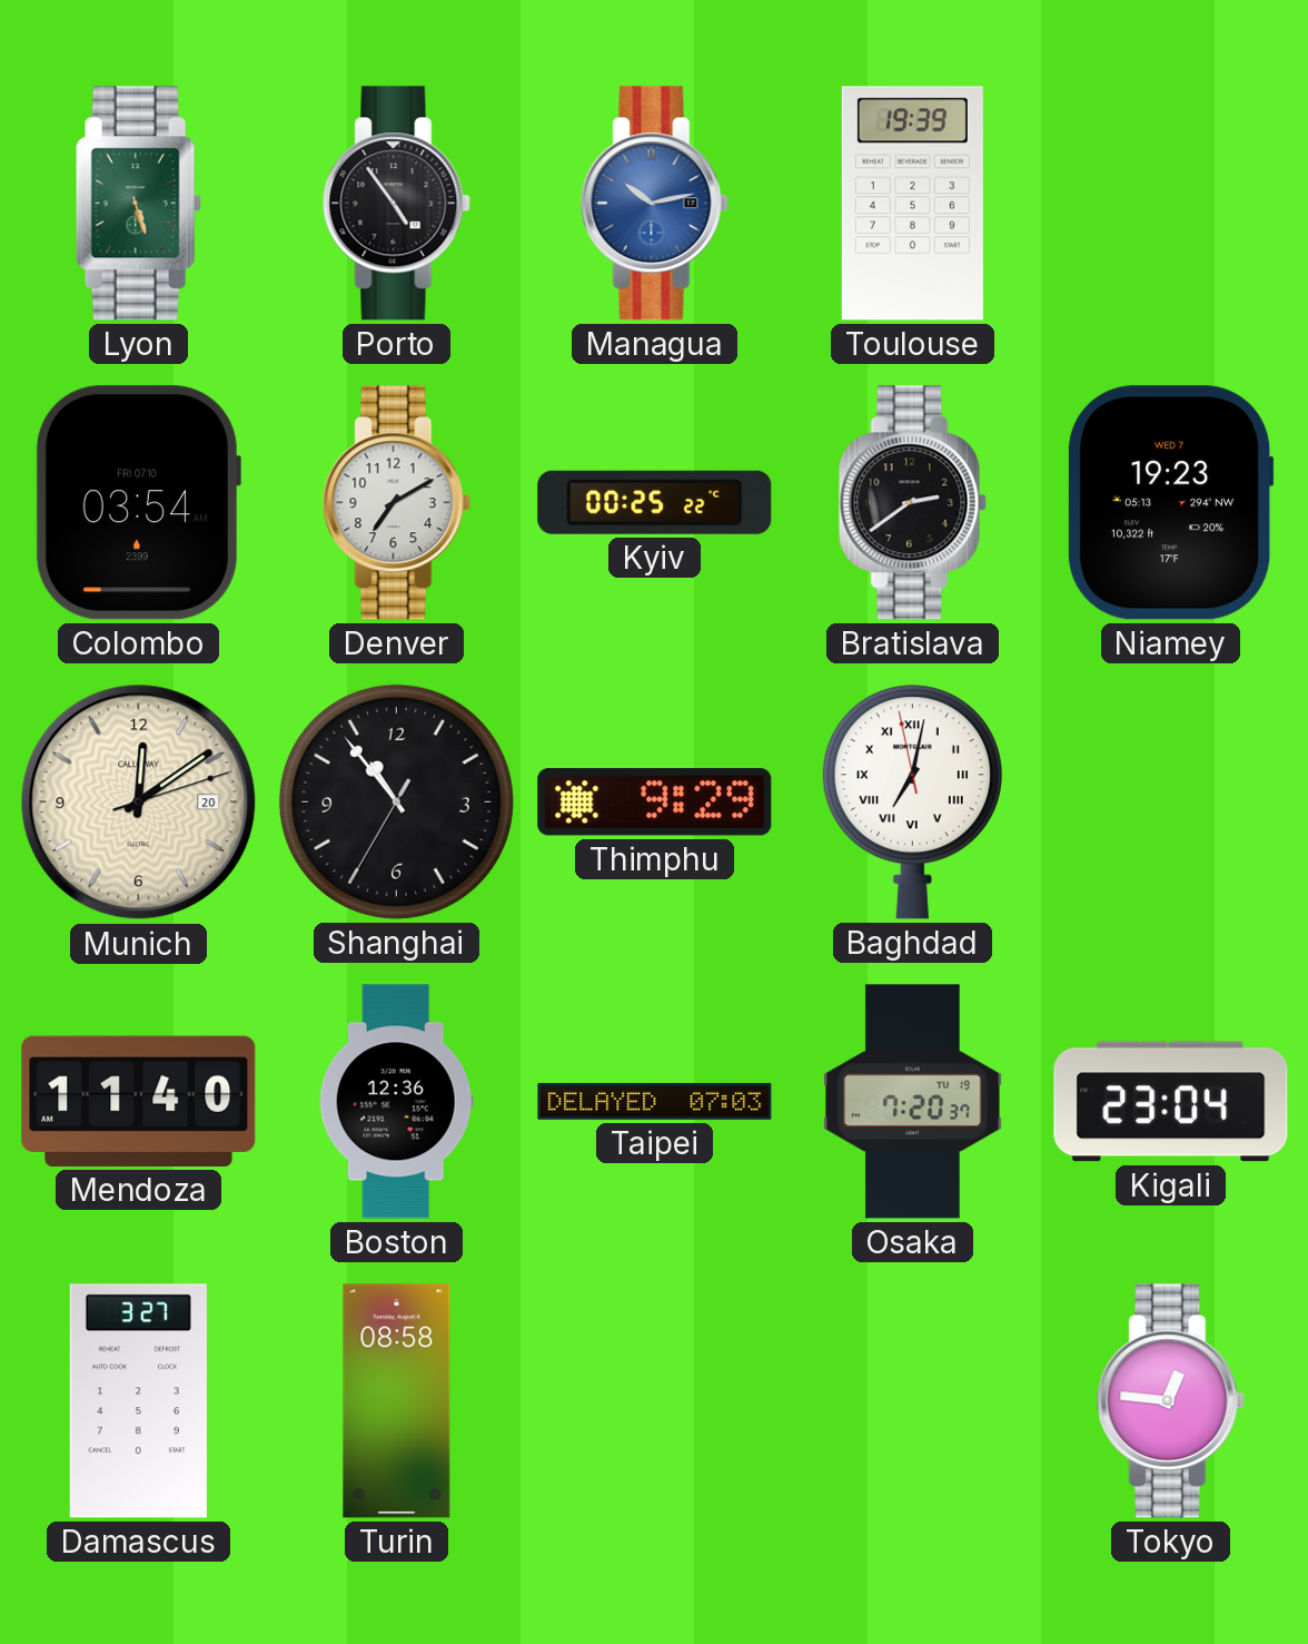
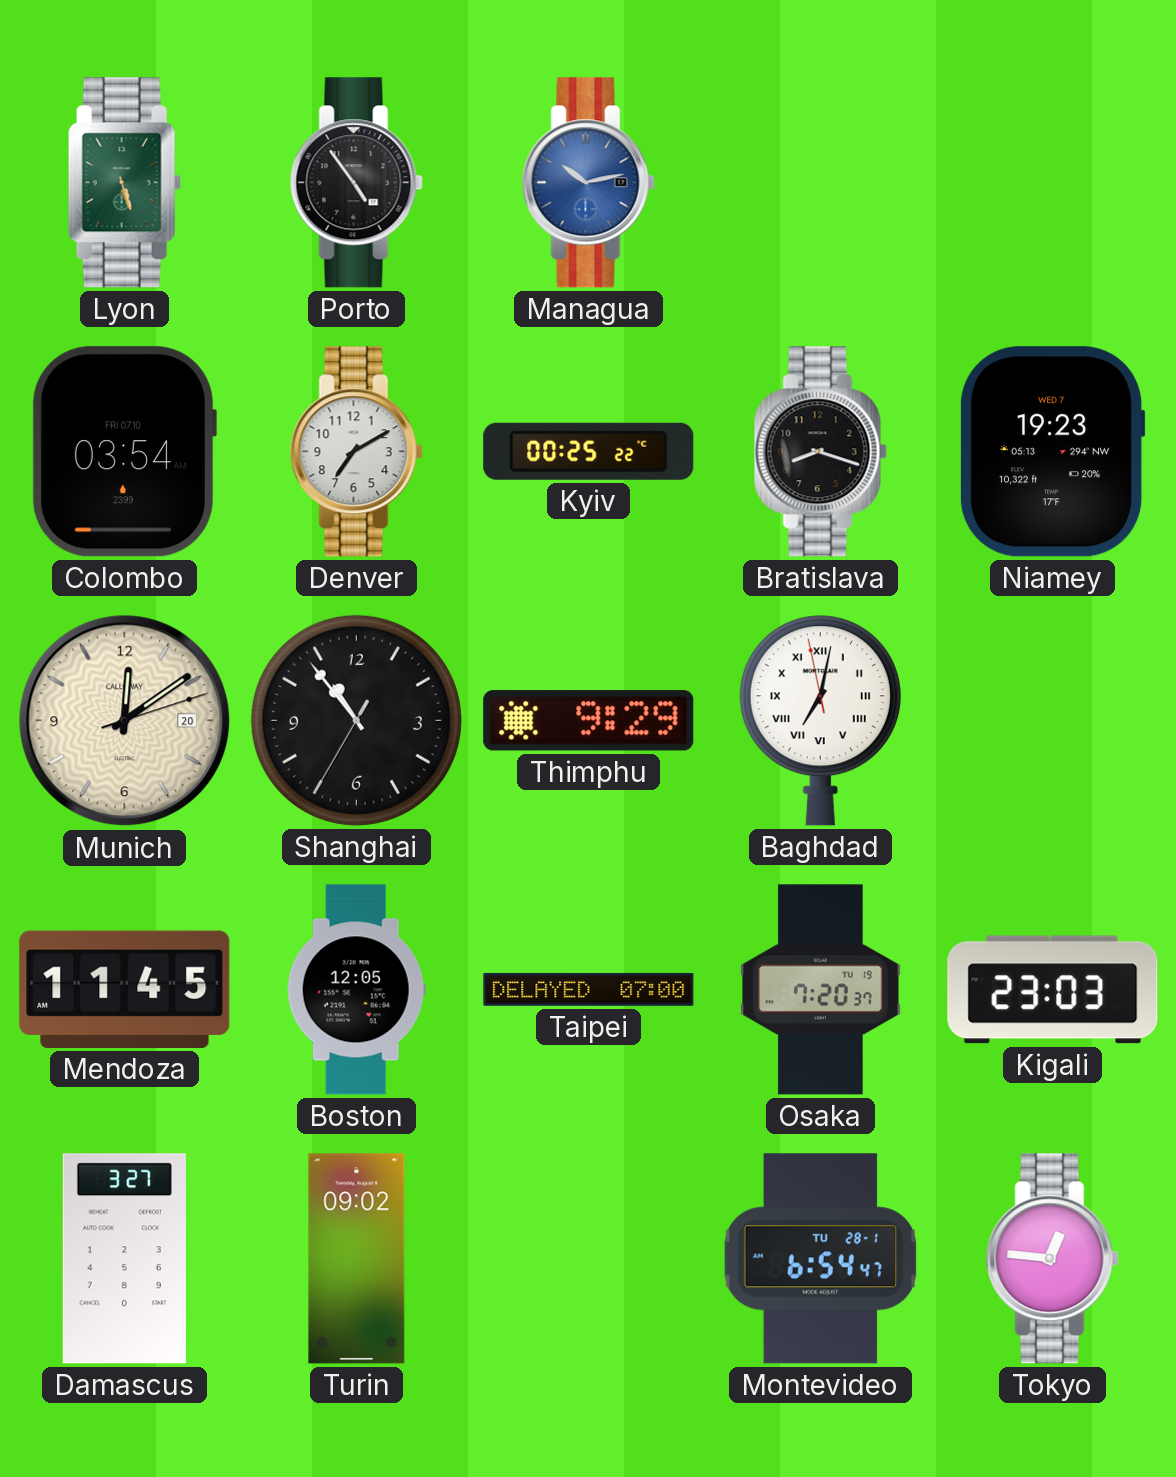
Toulouse: 19:39 -> none
Bratislava: 2:39 -> 8:18
Mendoza: 11:40 -> 11:45
Boston: 12:36 -> 12:05
Taipei: 07:03 -> 07:00
Kigali: 23:04 -> 23:03
Turin: 08:58 -> 09:02
Montevideo: none -> 6:54
